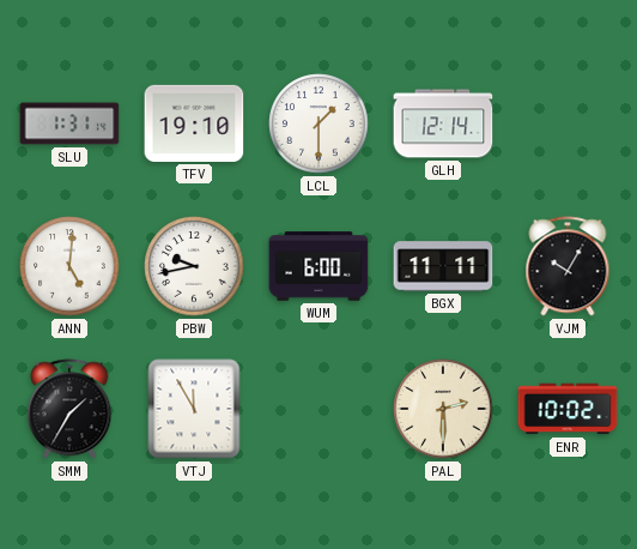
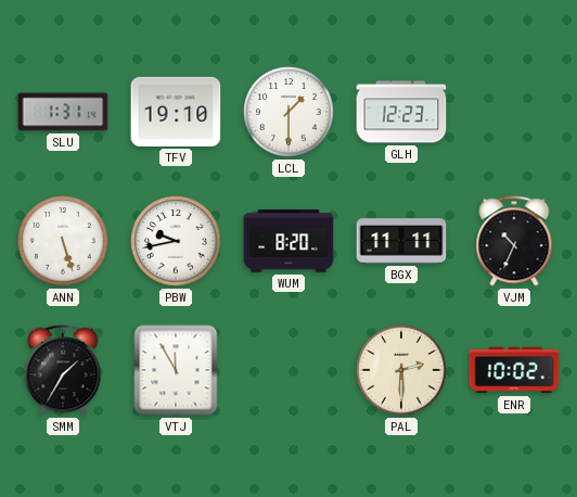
GLH: 12:14 -> 12:23
ANN: 5:01 -> 5:27
WUM: 6:00 -> 8:20
VJM: 10:05 -> 10:34
